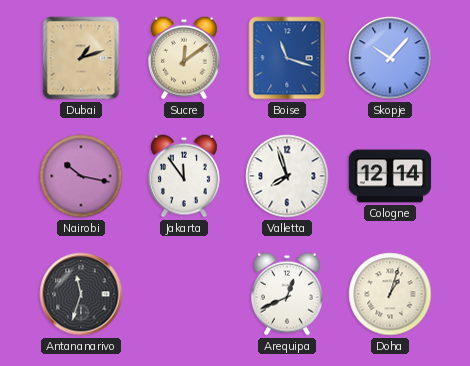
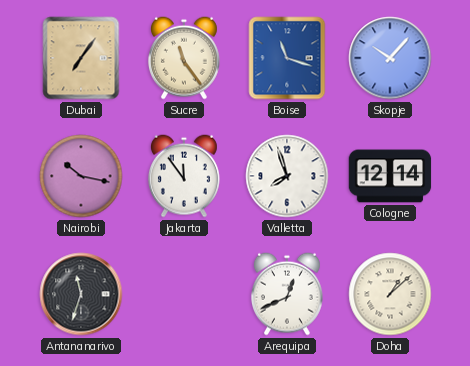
Dubai: 1:12 -> 7:06
Sucre: 12:09 -> 11:24
Doha: 1:03 -> 1:08
